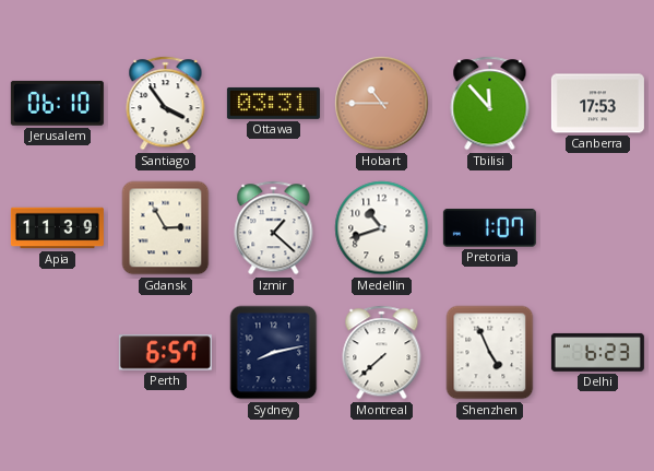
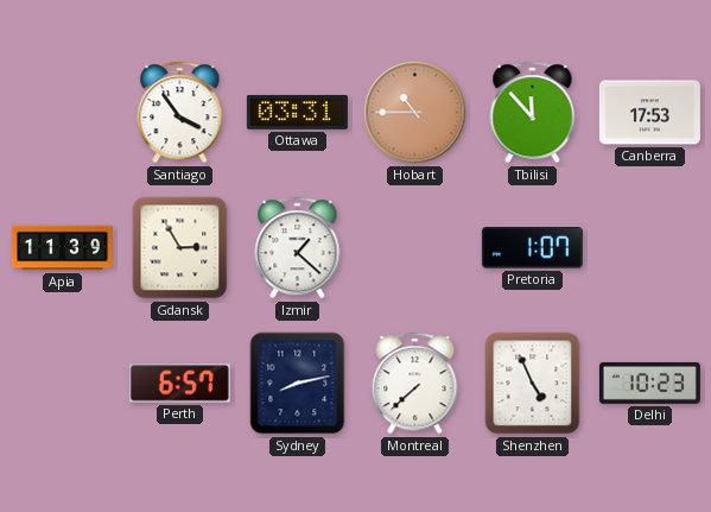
Jerusalem: 06:10 -> none
Medellin: 10:42 -> none
Delhi: 6:23 -> 10:23
